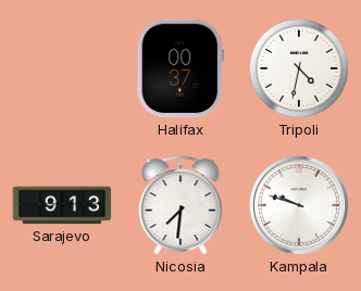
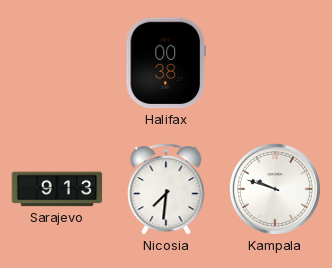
Halifax: 00:37 -> 00:38
Tripoli: 4:32 -> none
